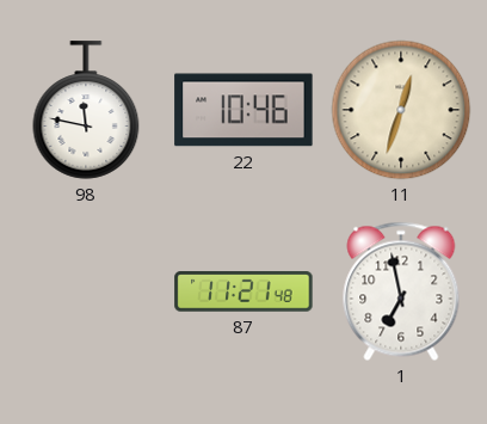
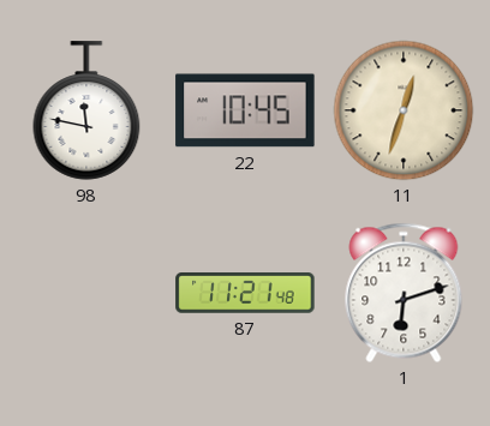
22: 10:46 -> 10:45
1: 6:58 -> 6:12
